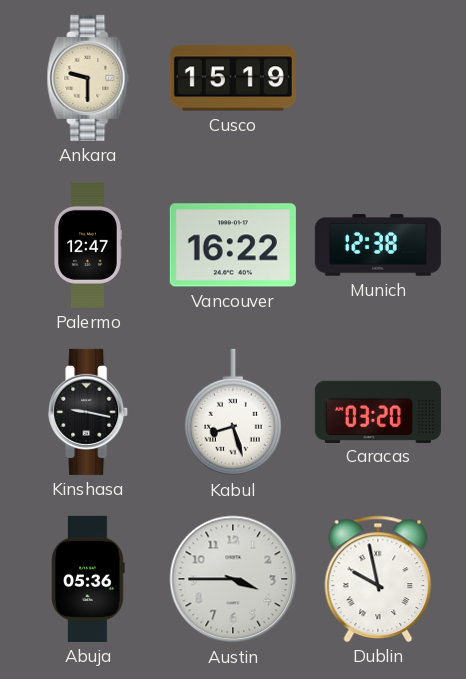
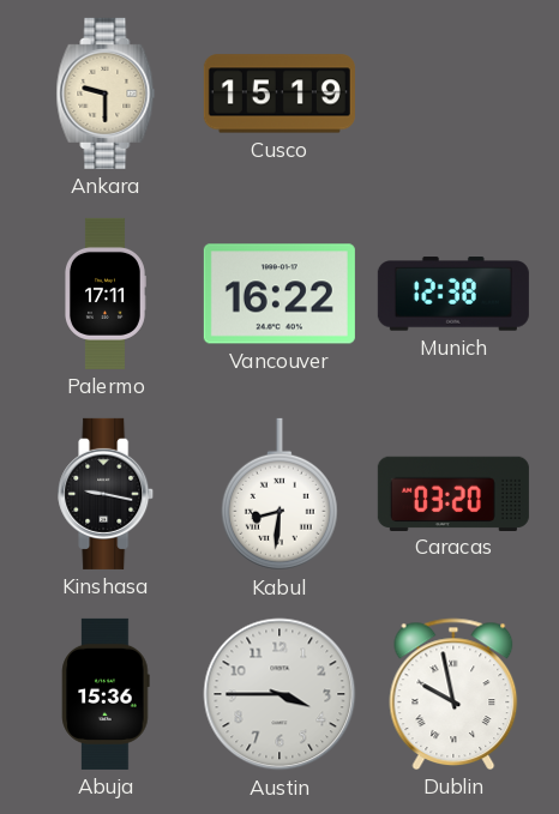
Palermo: 12:47 -> 17:11
Kabul: 8:27 -> 8:31
Abuja: 05:36 -> 15:36
